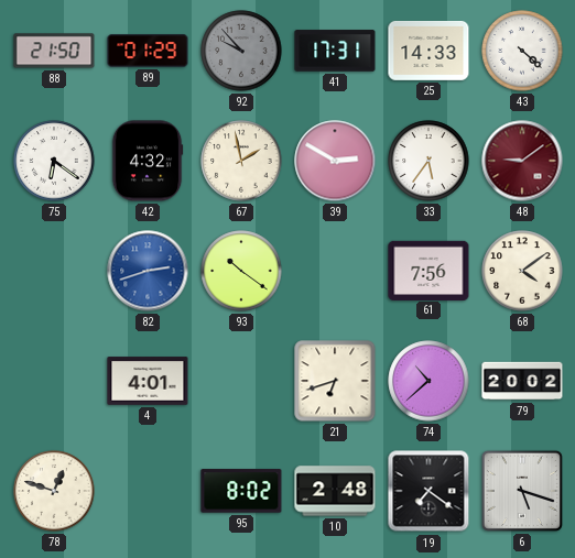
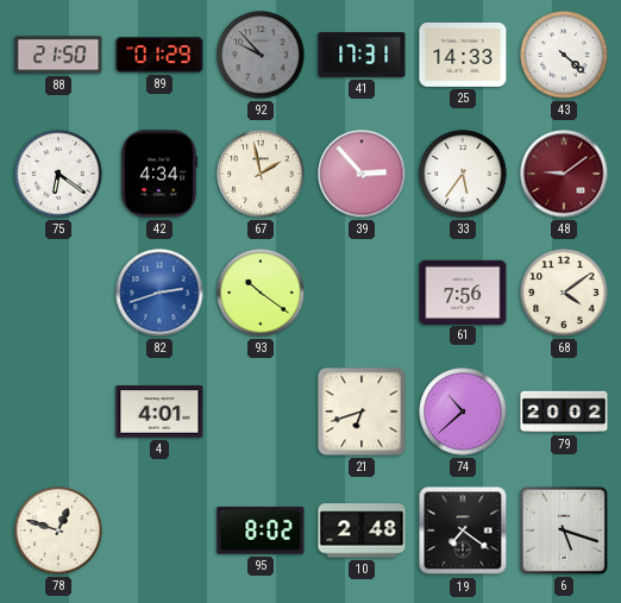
42: 4:32 -> 4:34
39: 2:50 -> 2:53
